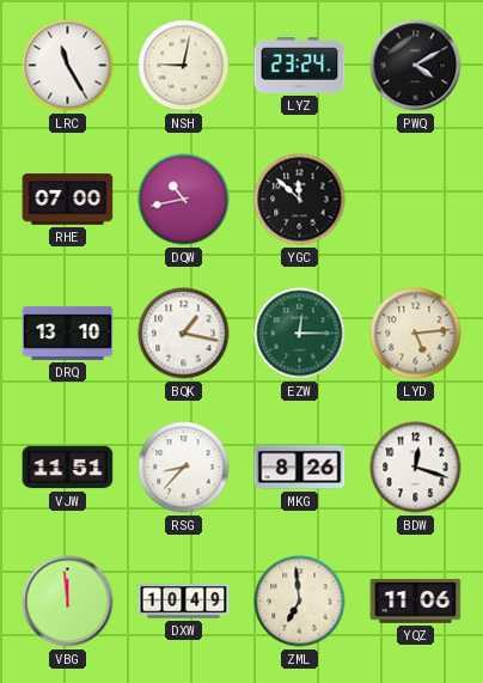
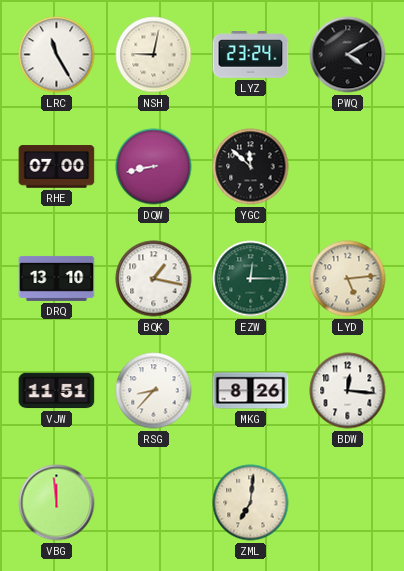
DQW: 10:43 -> 8:43
BDW: 12:18 -> 12:16
DXW: 10:49 -> none
ZML: 6:59 -> 7:01
YQZ: 11:06 -> none
